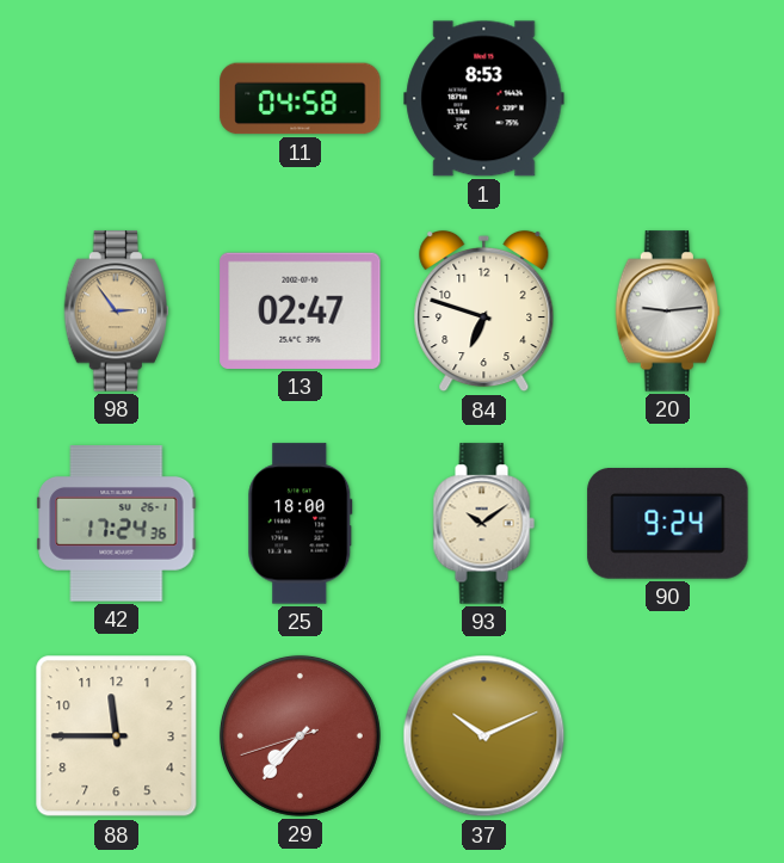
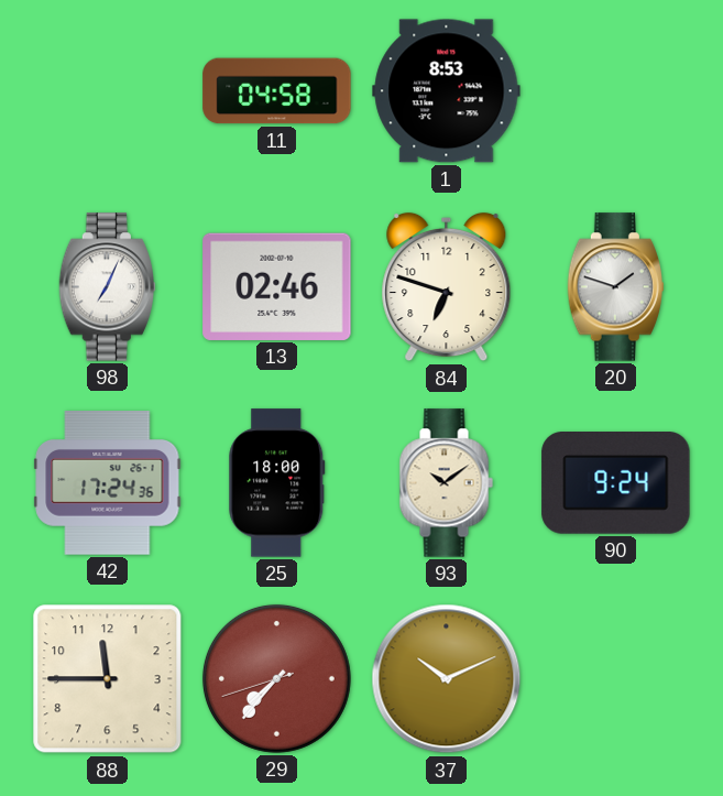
98: 2:54 -> 7:04
98 dial: champagne -> white
13: 02:47 -> 02:46
20: 9:14 -> 1:48
